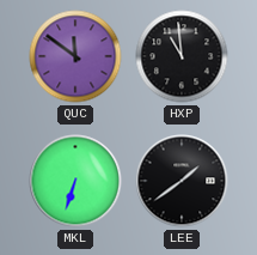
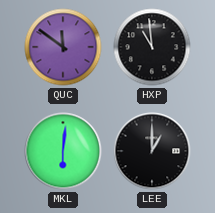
MKL: 6:33 -> 6:01
LEE: 1:39 -> 1:00
